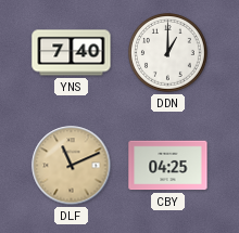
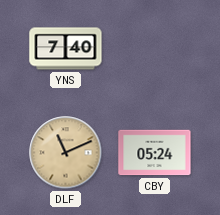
DDN: 1:00 -> none
CBY: 04:25 -> 05:24
